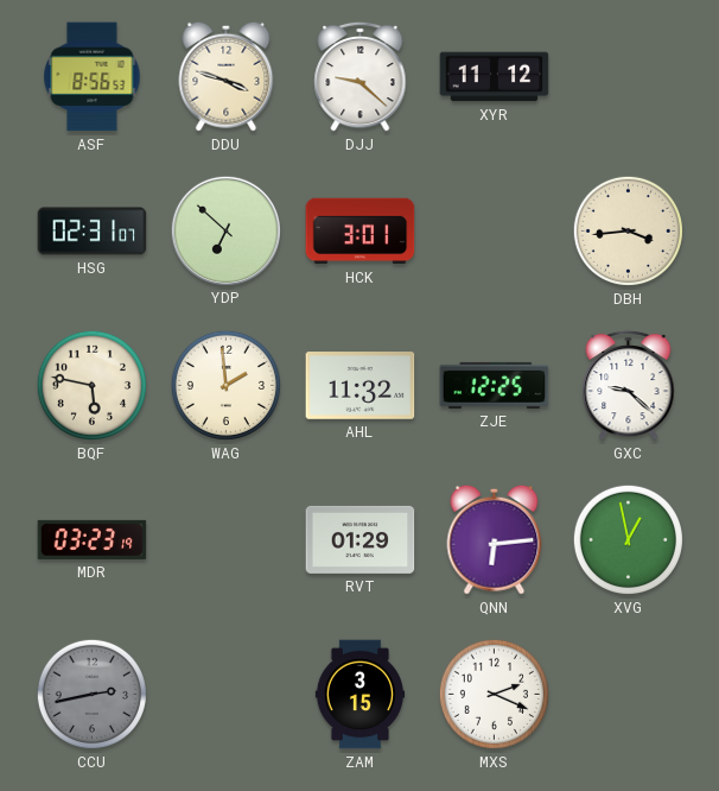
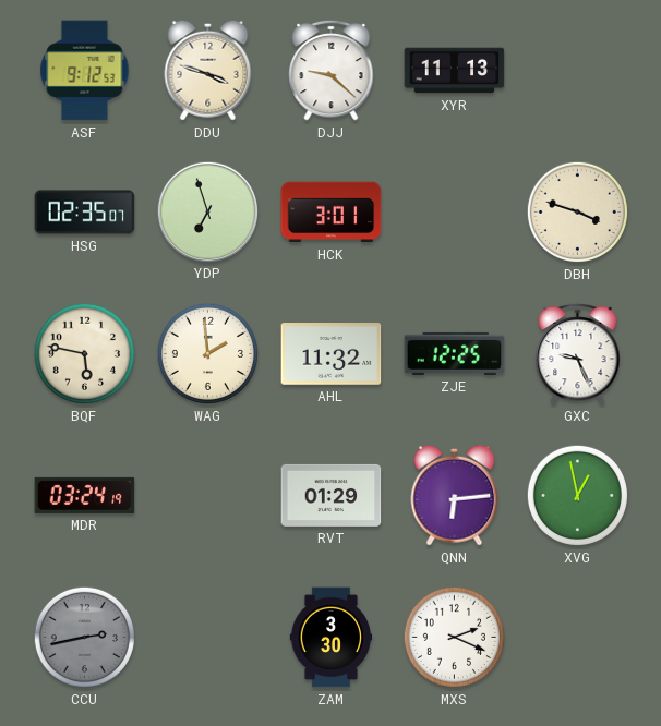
ASF: 8:56 -> 9:12
XYR: 11:12 -> 11:13
HSG: 02:31 -> 02:35
YDP: 6:52 -> 6:57
DBH: 3:44 -> 3:48
GXC: 9:22 -> 9:26
MDR: 03:23 -> 03:24
ZAM: 3:15 -> 3:30
